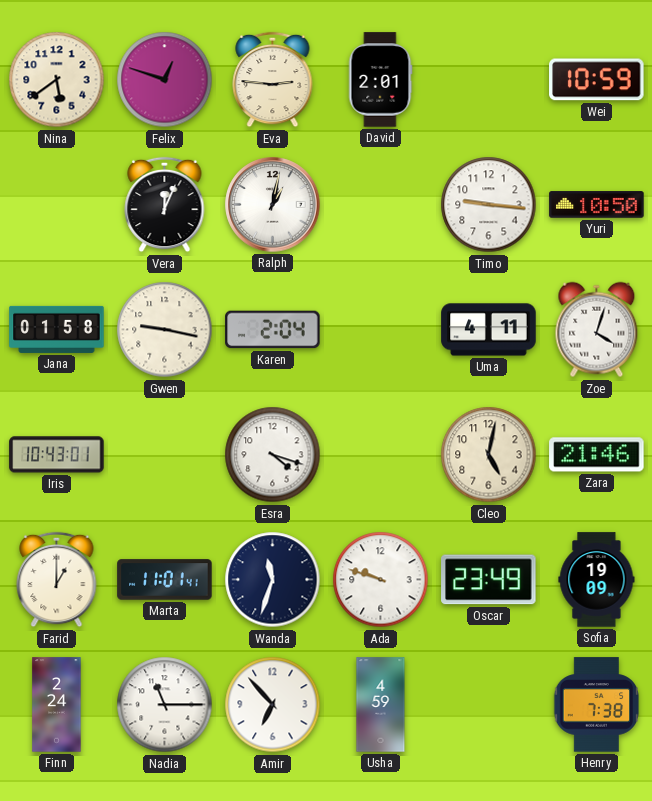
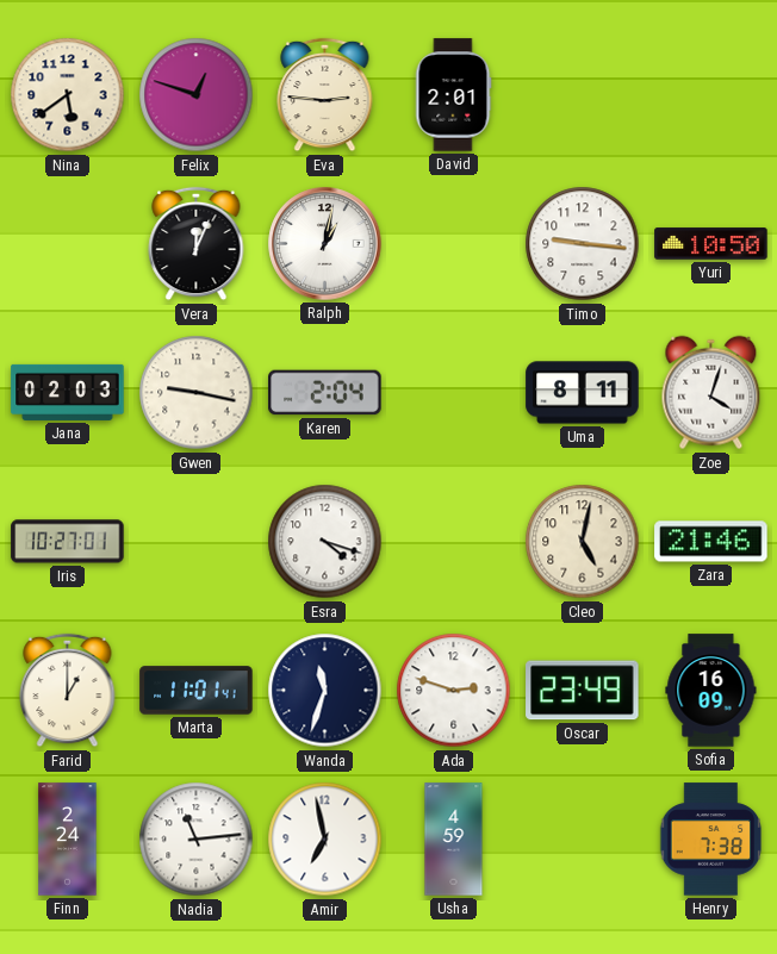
Wei: 10:59 -> none
Jana: 01:58 -> 02:03
Uma: 4:11 -> 8:11
Iris: 10:43 -> 10:27
Ada: 9:48 -> 2:48
Sofia: 19:09 -> 16:09
Nadia: 11:15 -> 11:14
Amir: 6:53 -> 6:58
